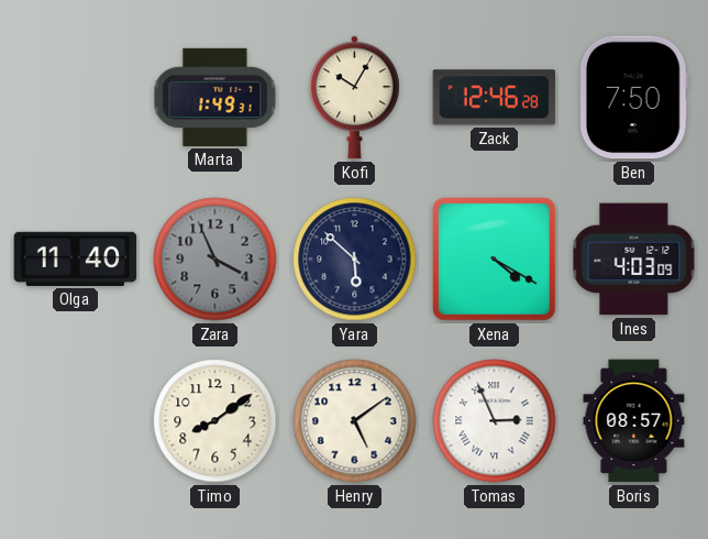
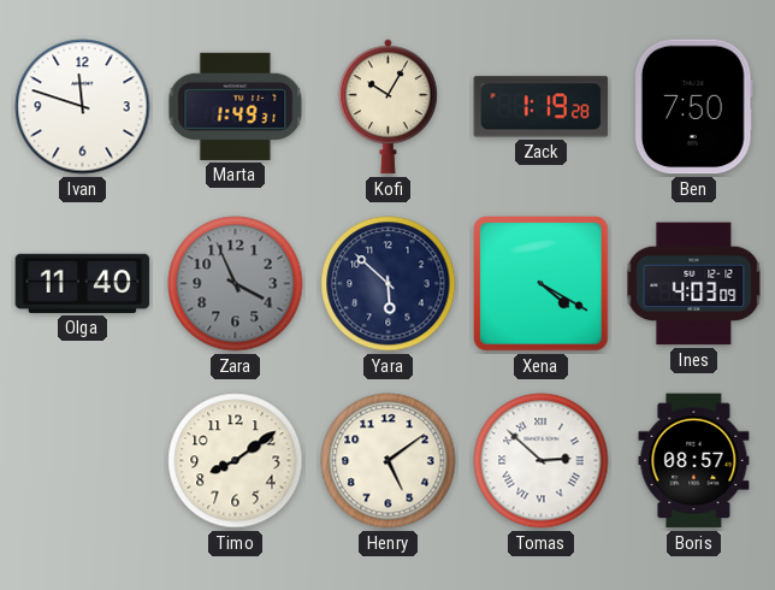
Ivan: none -> 11:48
Zack: 12:46 -> 1:19
Tomas: 2:56 -> 2:52
